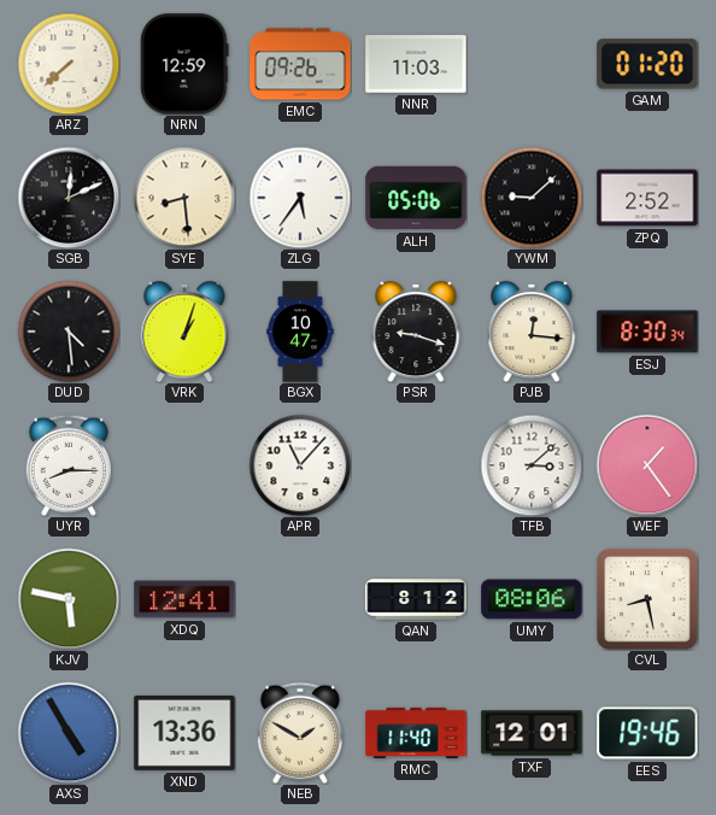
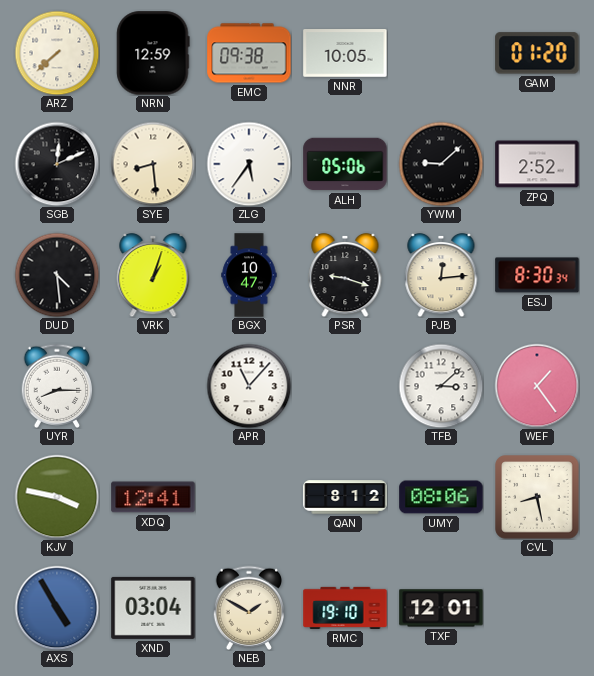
EMC: 09:26 -> 09:38
NNR: 11:03 -> 10:05
PJB: 12:16 -> 12:14
KJV: 5:47 -> 3:47
XND: 13:36 -> 03:04
RMC: 11:40 -> 19:10
EES: 19:46 -> none
